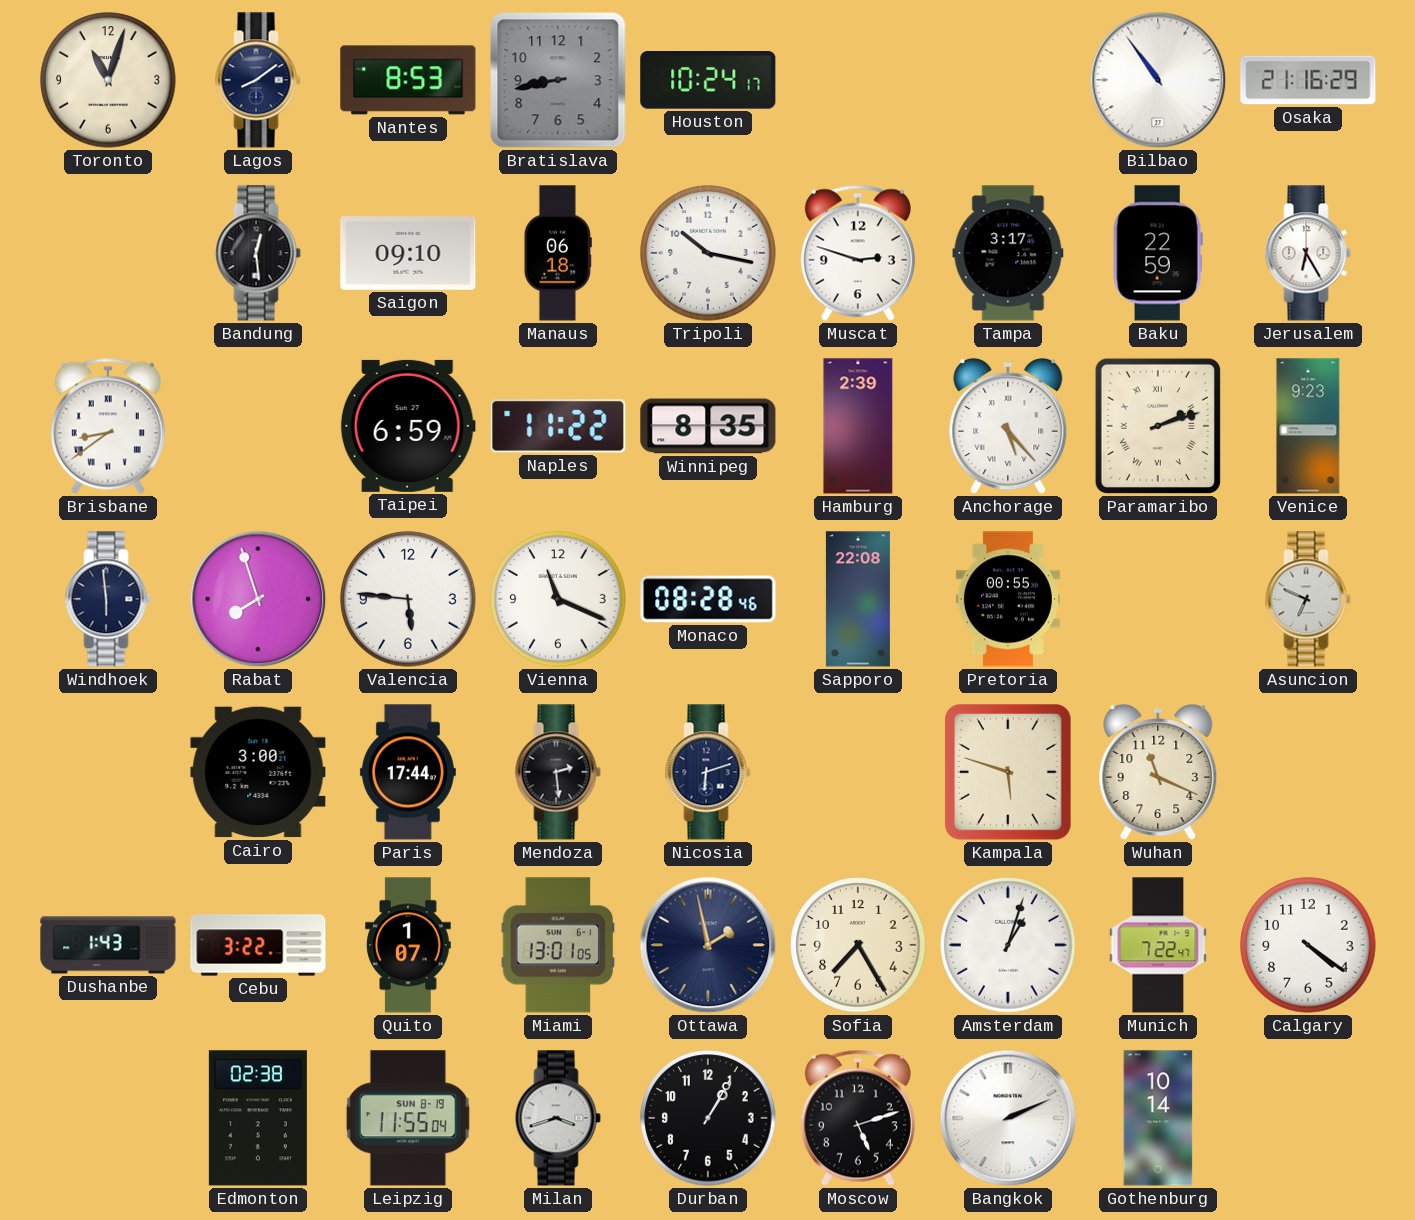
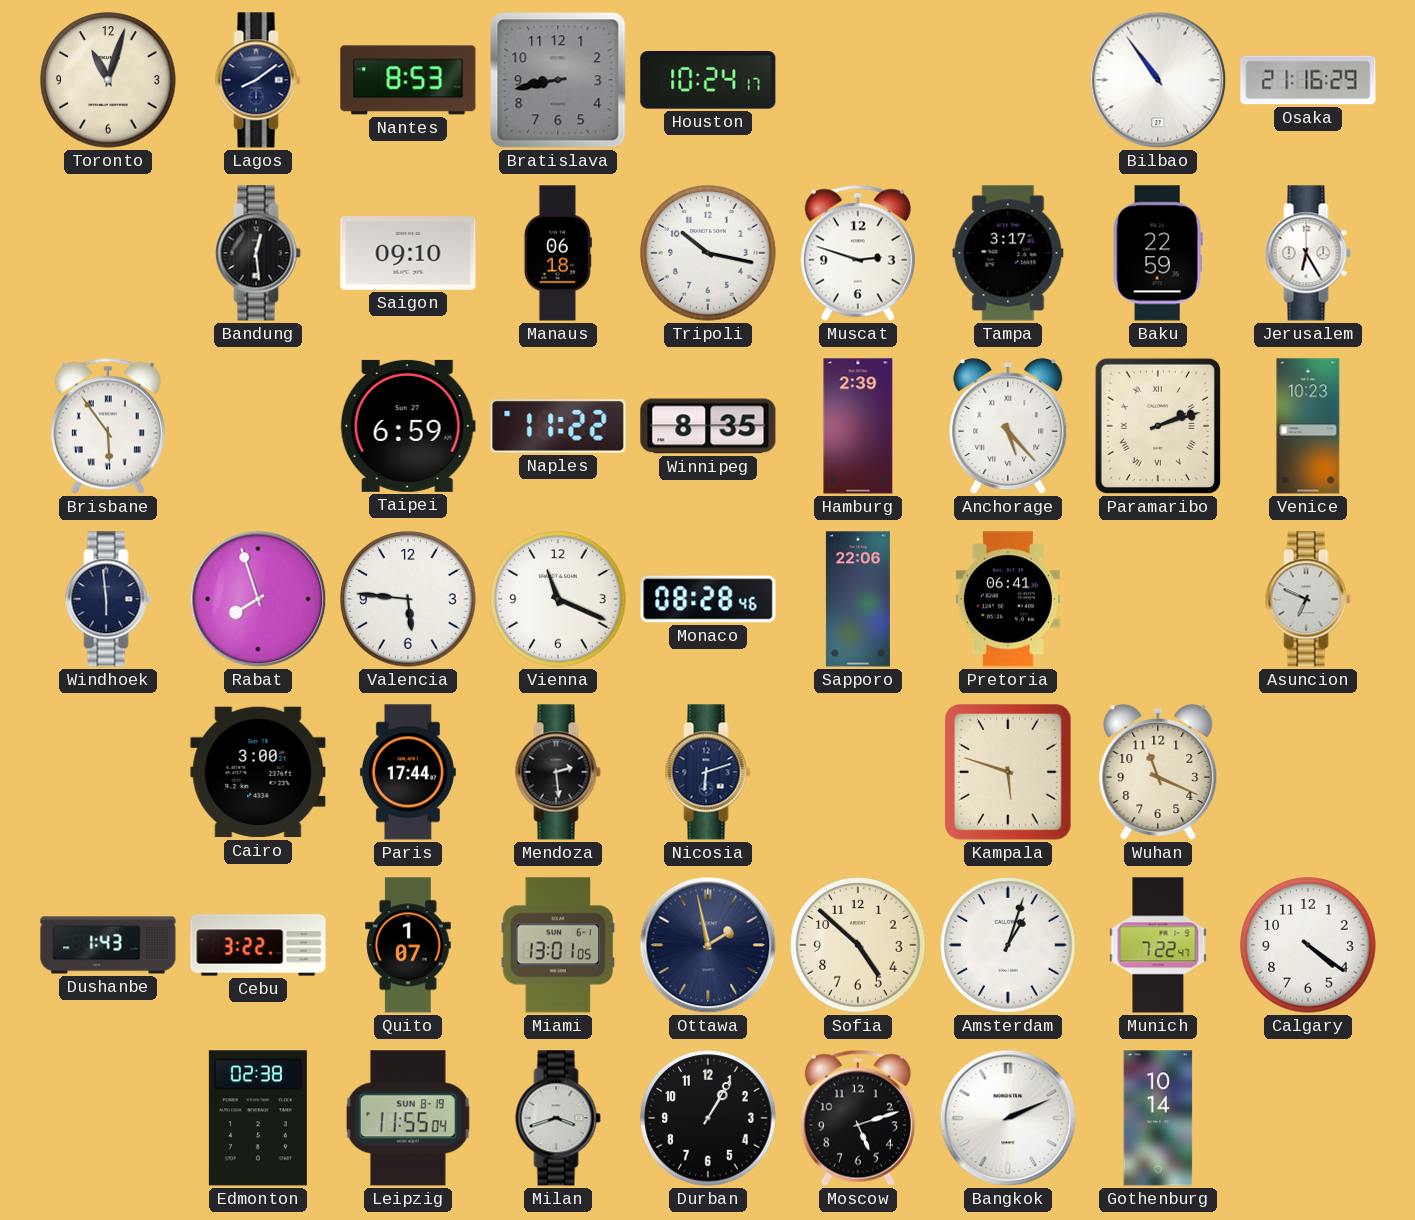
Brisbane: 8:39 -> 5:54
Venice: 9:23 -> 10:23
Sapporo: 22:08 -> 22:06
Pretoria: 00:55 -> 06:41
Sofia: 7:25 -> 4:52
